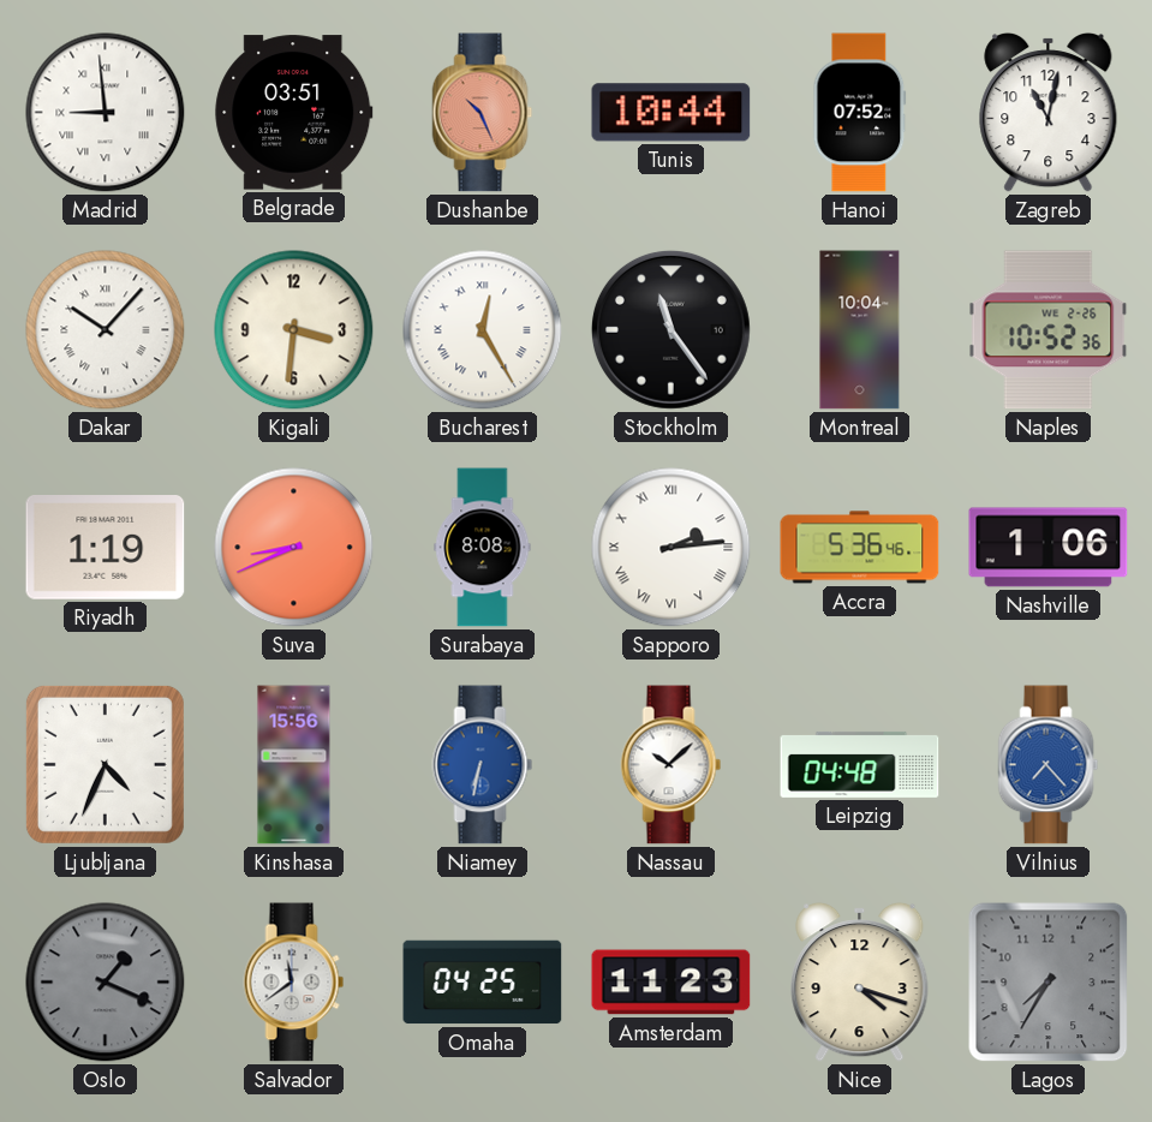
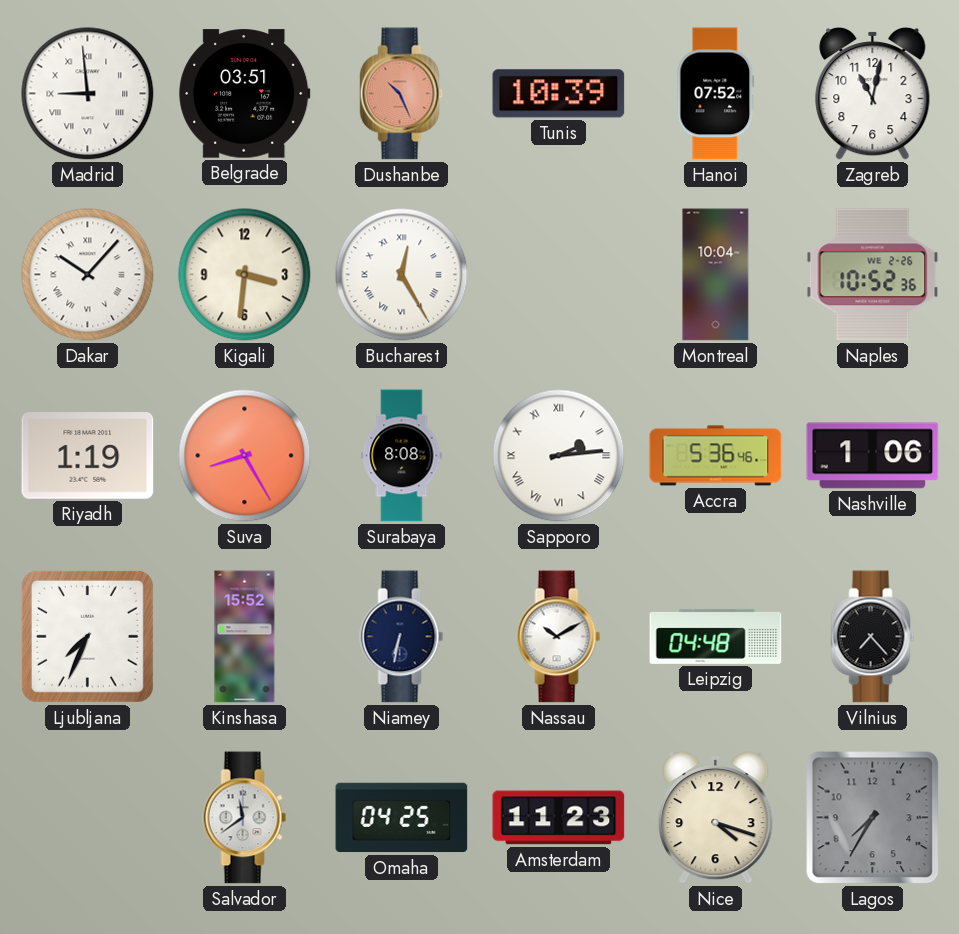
Tunis: 10:44 -> 10:39
Stockholm: 11:24 -> none
Suva: 8:41 -> 8:25
Ljubljana: 4:34 -> 7:34
Kinshasa: 15:56 -> 15:52
Niamey dial: blue -> navy
Nassau: 10:08 -> 10:10
Vilnius dial: blue -> black
Oslo: 1:19 -> none
